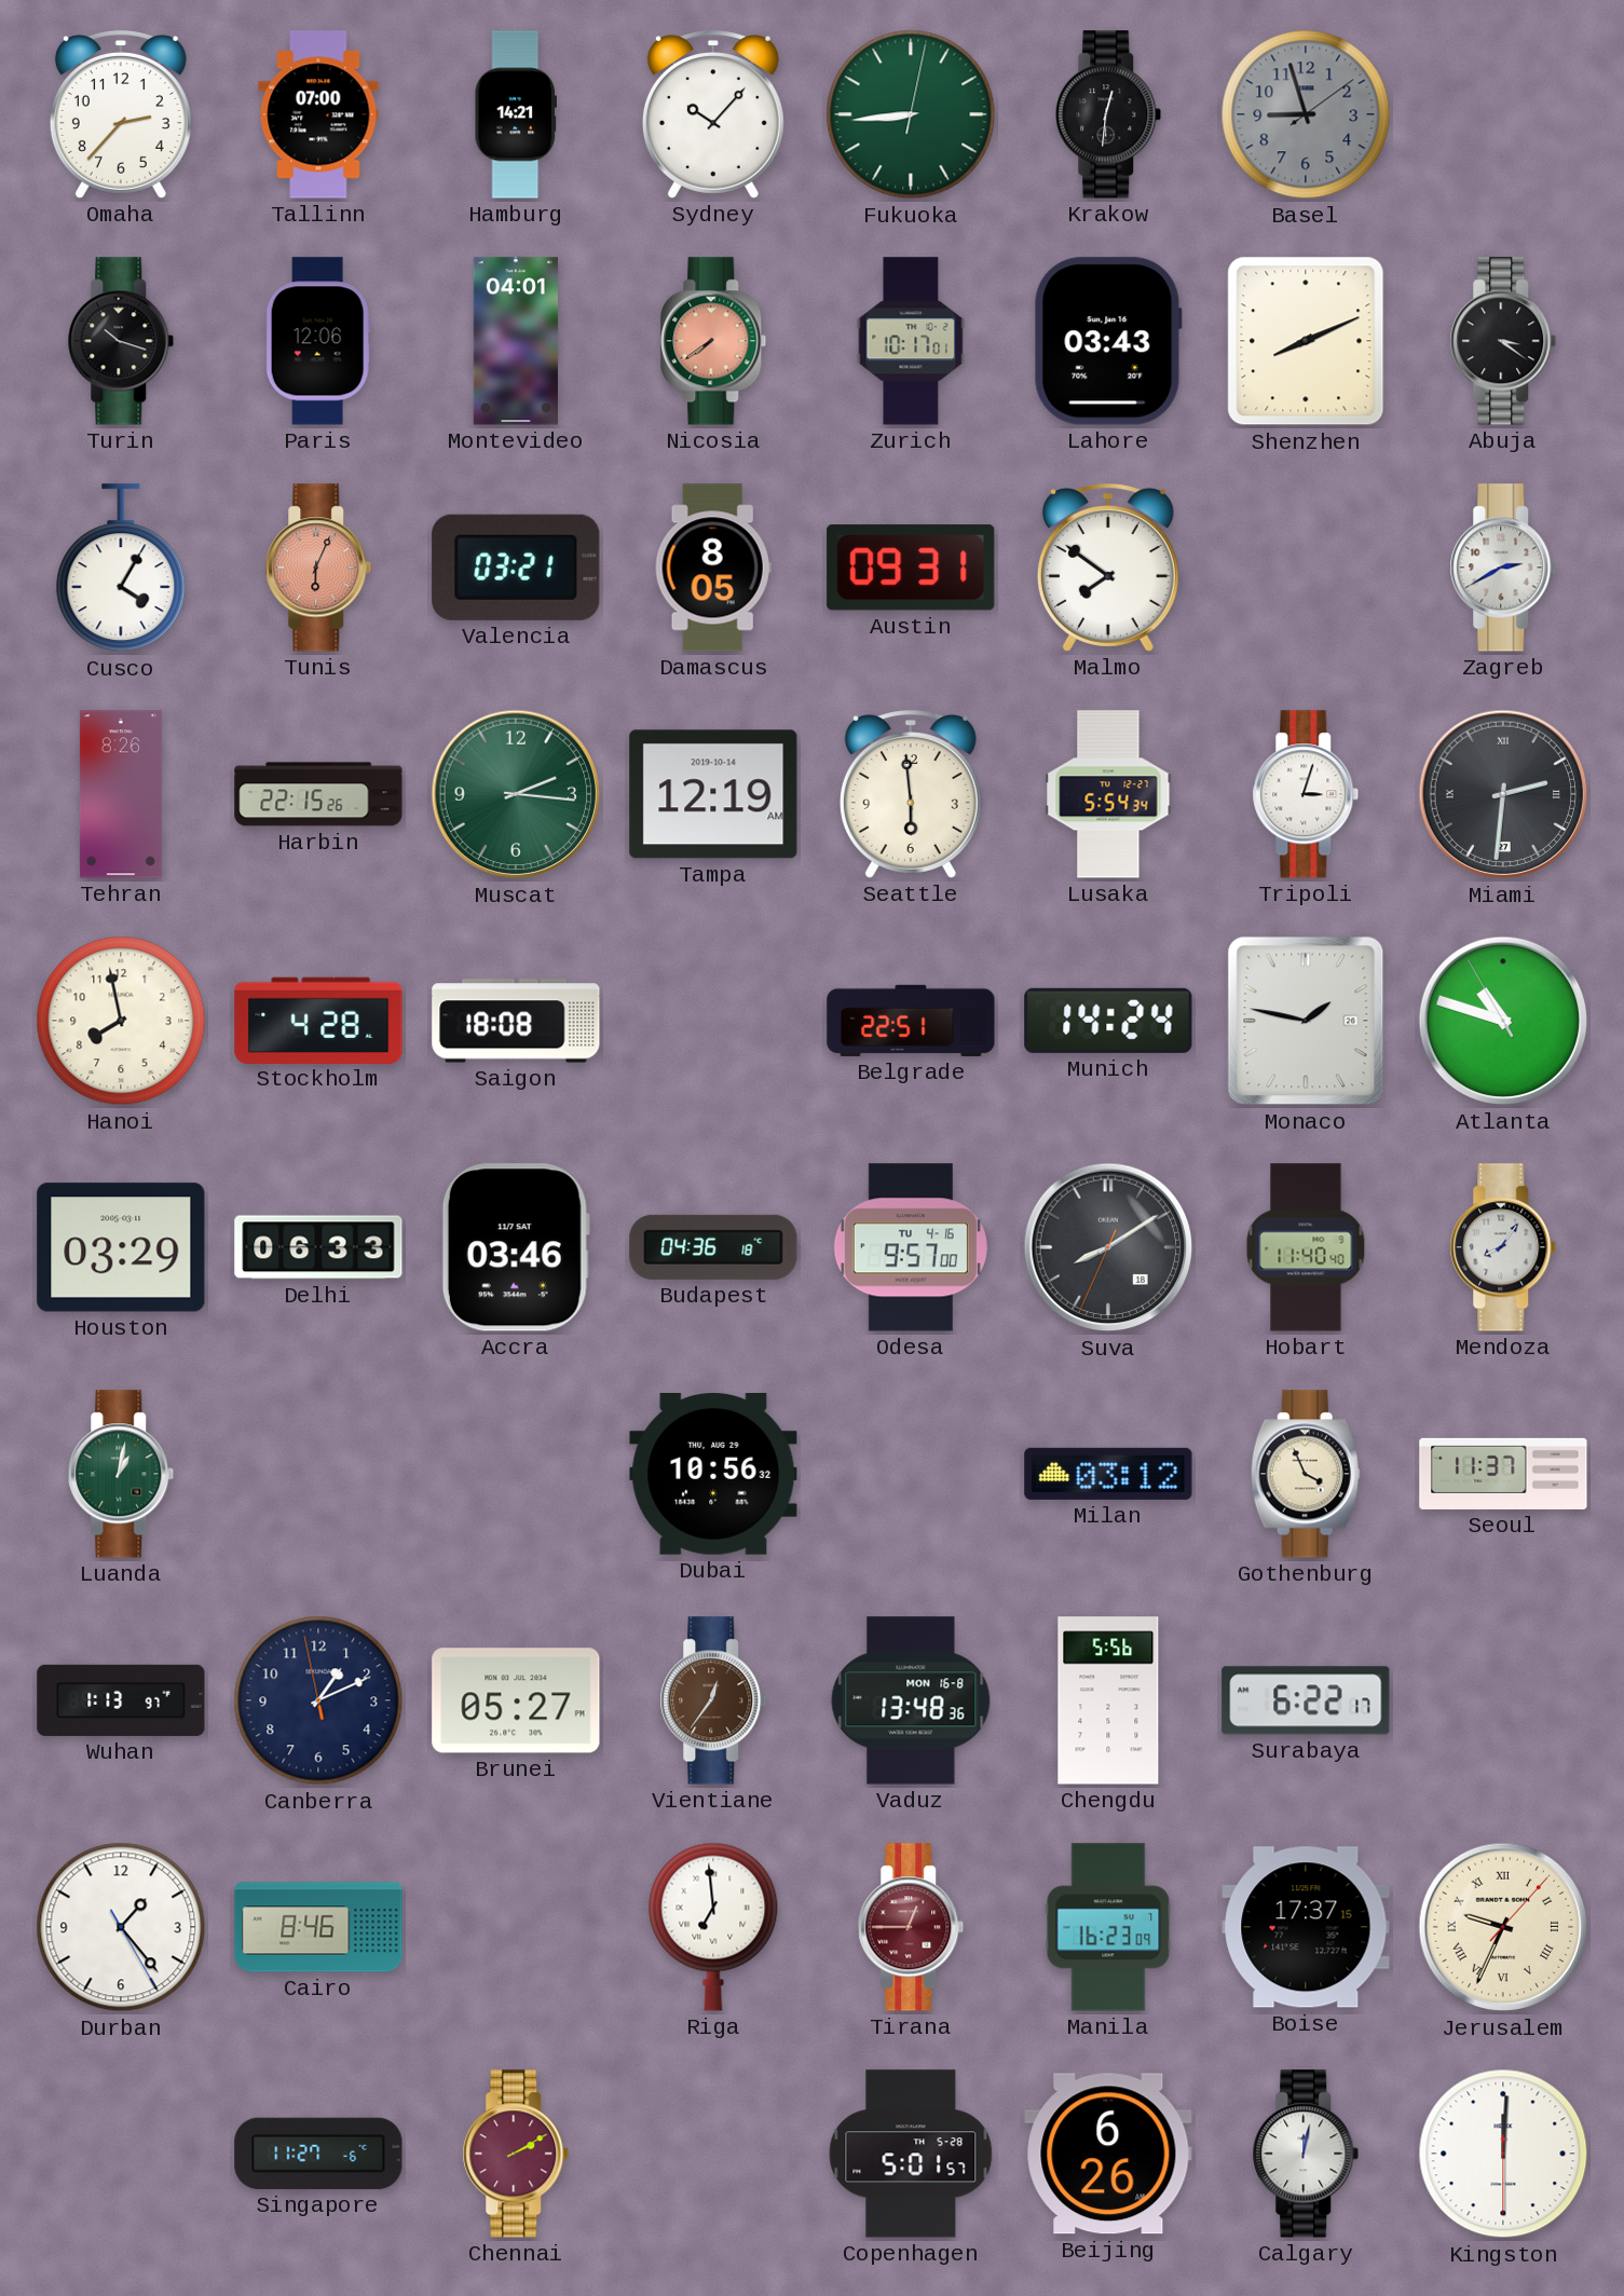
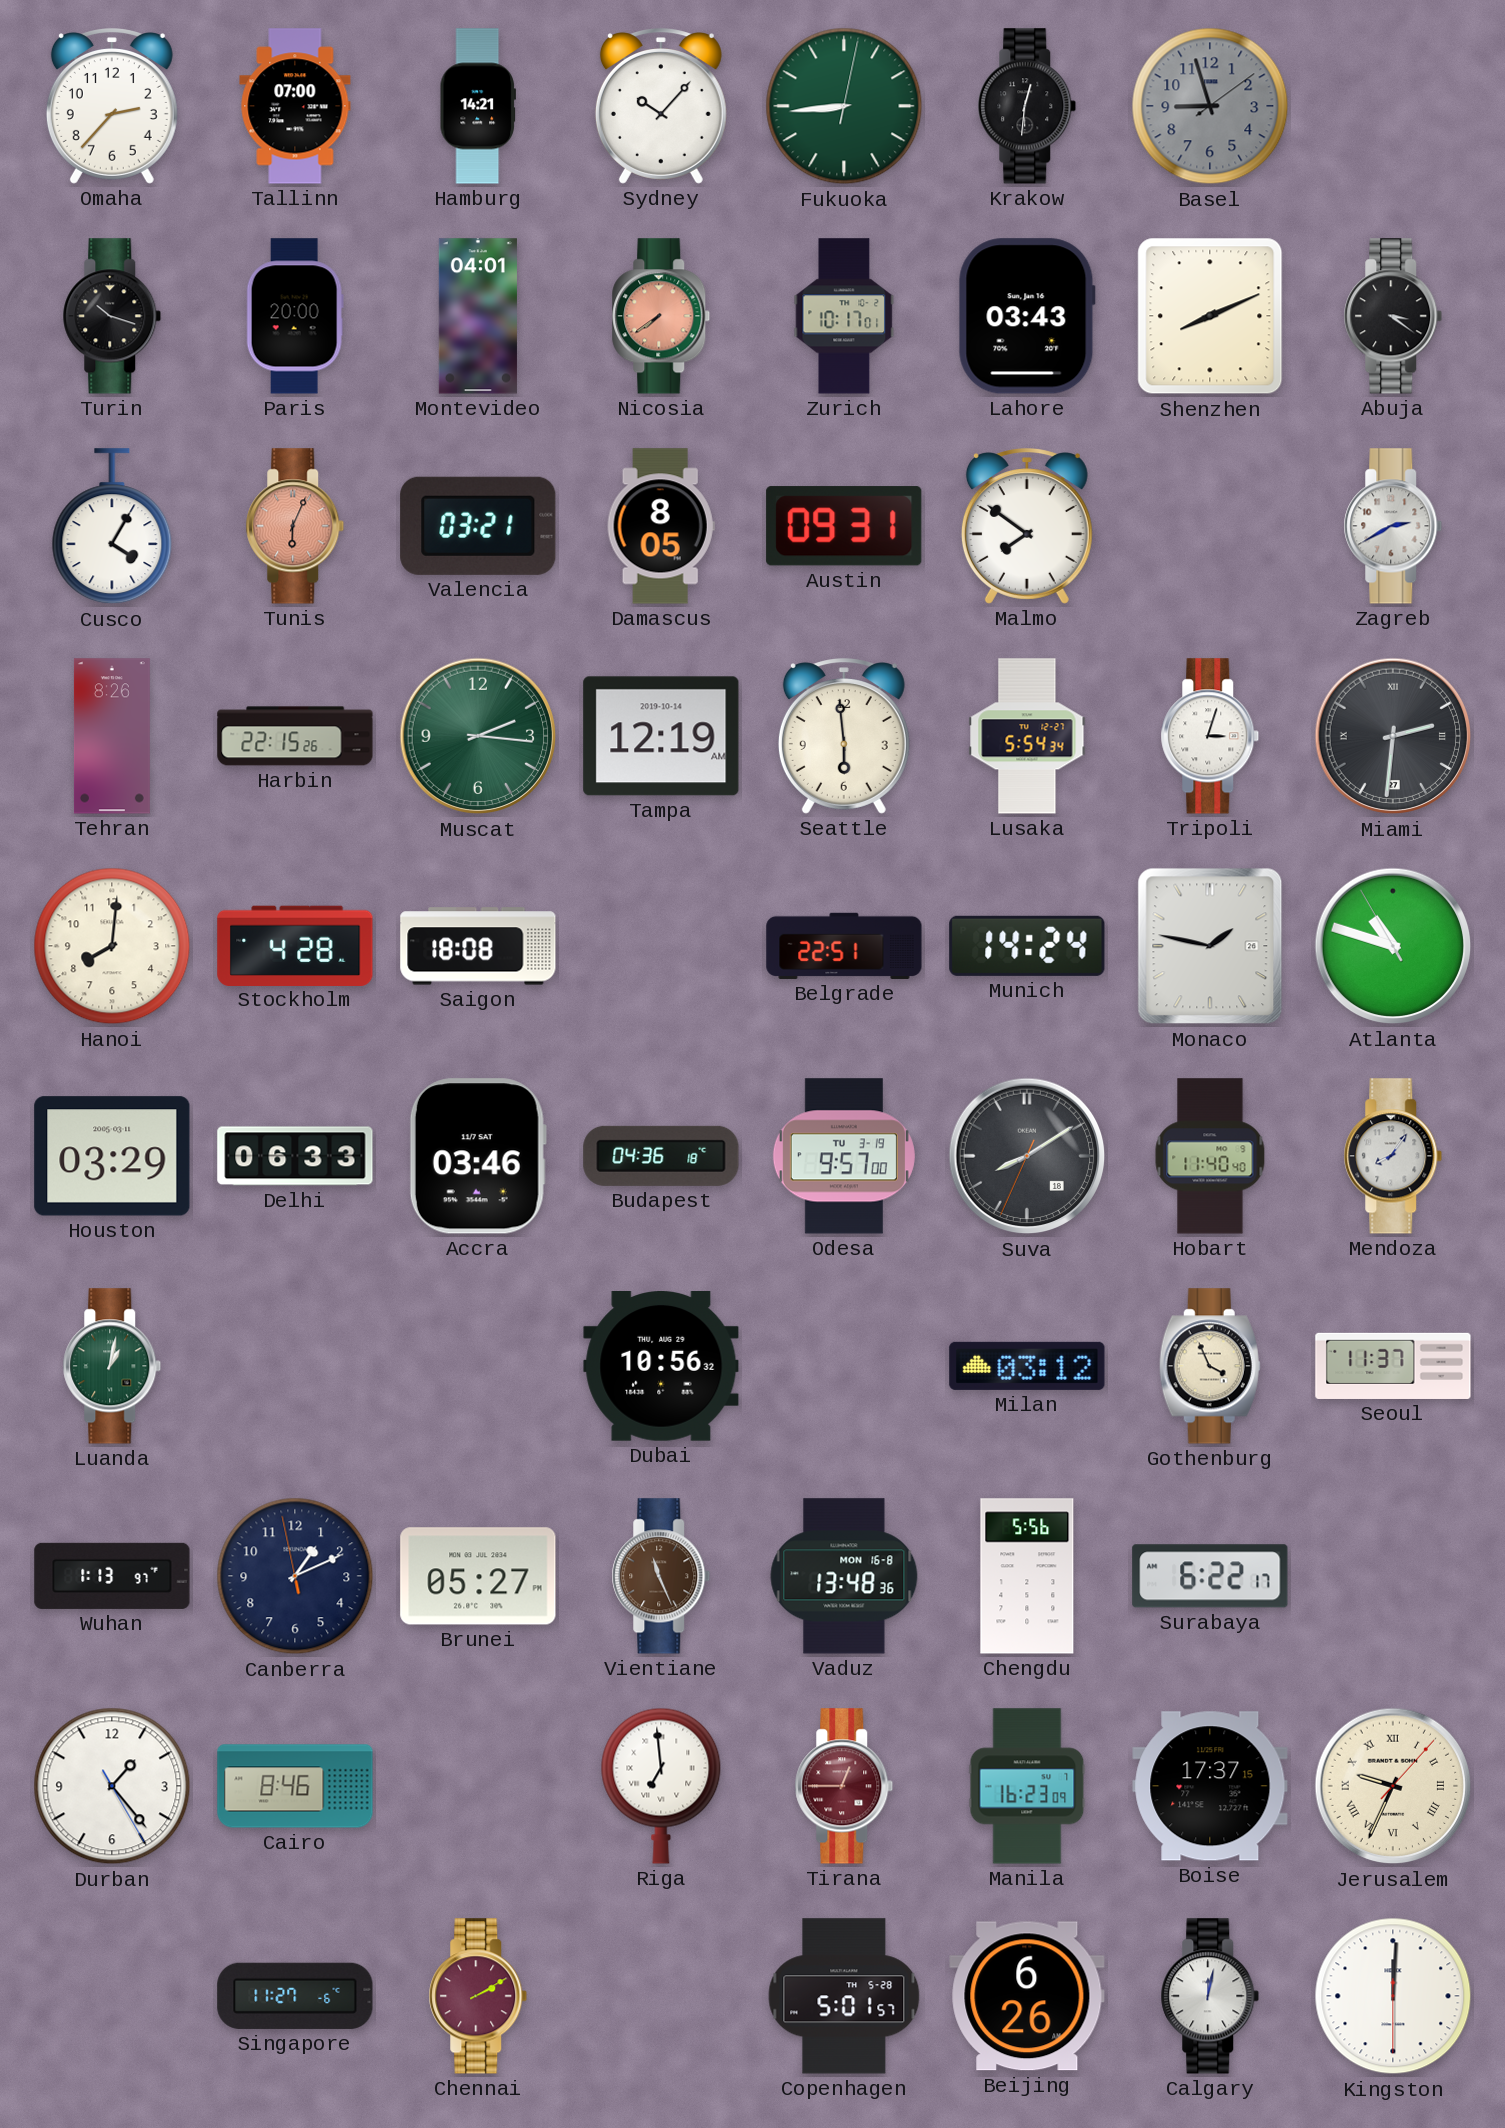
Paris: 12:06 -> 20:00
Hanoi: 7:58 -> 8:01
Odesa date: TU 4-16 -> TU 3-19
Vientiane: 12:36 -> 11:26
